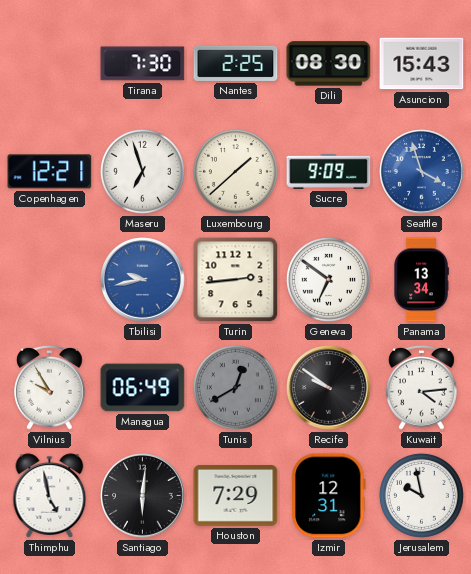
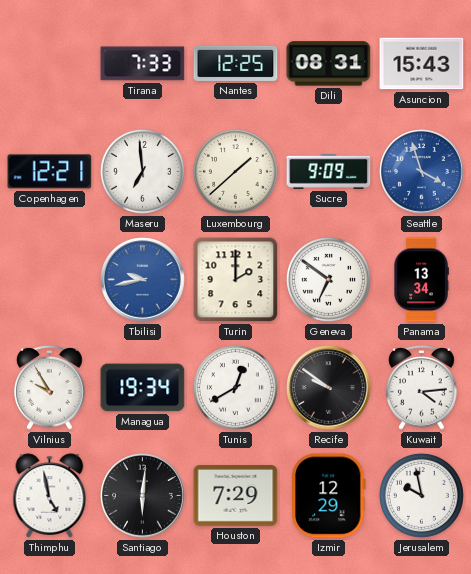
Tirana: 7:30 -> 7:33
Nantes: 2:25 -> 12:25
Dili: 08:30 -> 08:31
Maseru: 6:57 -> 6:59
Turin: 2:44 -> 2:00
Managua: 06:49 -> 19:34
Tunis dial: grey -> white
Izmir: 12:31 -> 12:29
